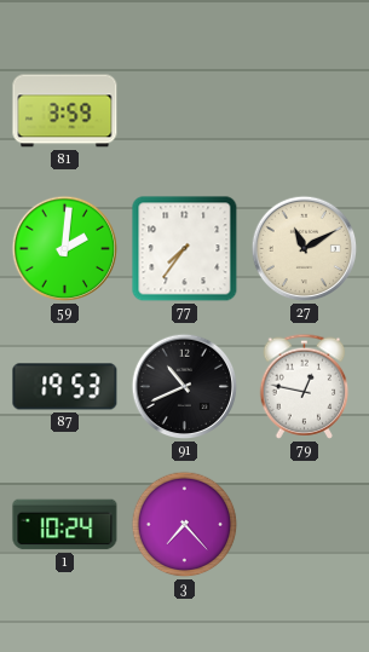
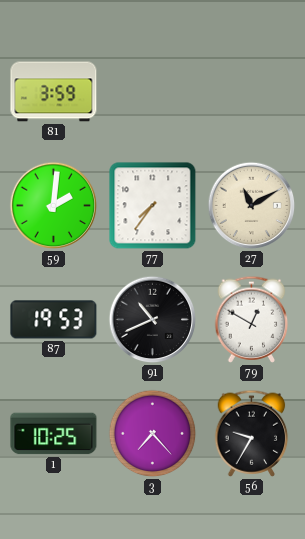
79: 12:47 -> 12:50
1: 10:24 -> 10:25
56: none -> 9:35
